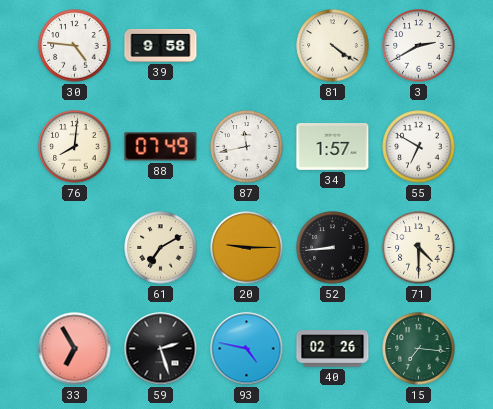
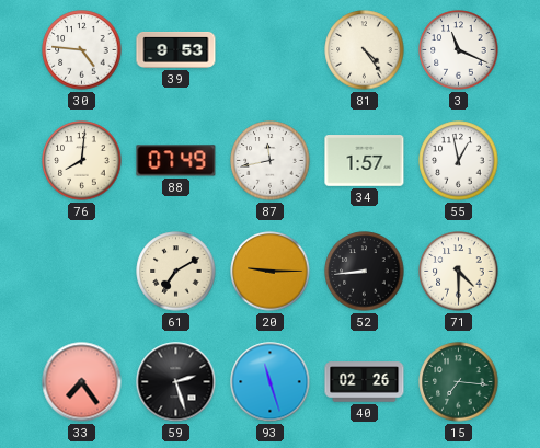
39: 9:58 -> 9:53
81: 4:21 -> 4:24
3: 2:40 -> 11:19
55: 6:50 -> 12:58
33: 6:55 -> 7:24
93: 4:47 -> 11:27
